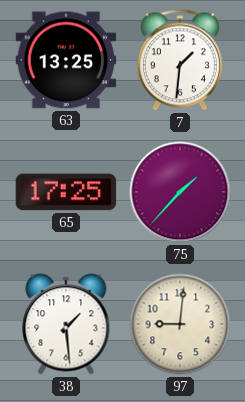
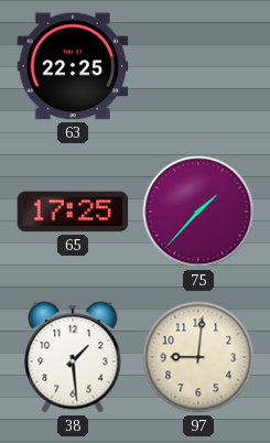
63: 13:25 -> 22:25
7: 1:31 -> none
